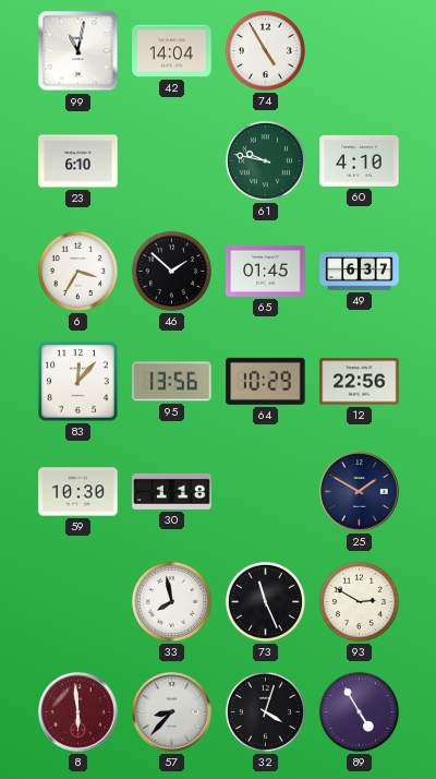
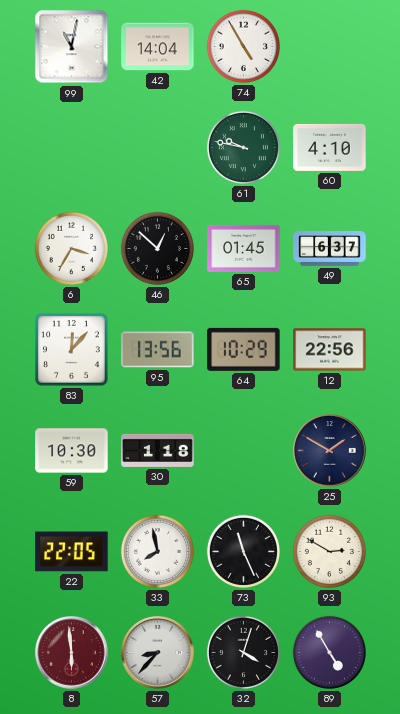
23: 6:10 -> none
46: 1:52 -> 12:52
22: none -> 22:05
